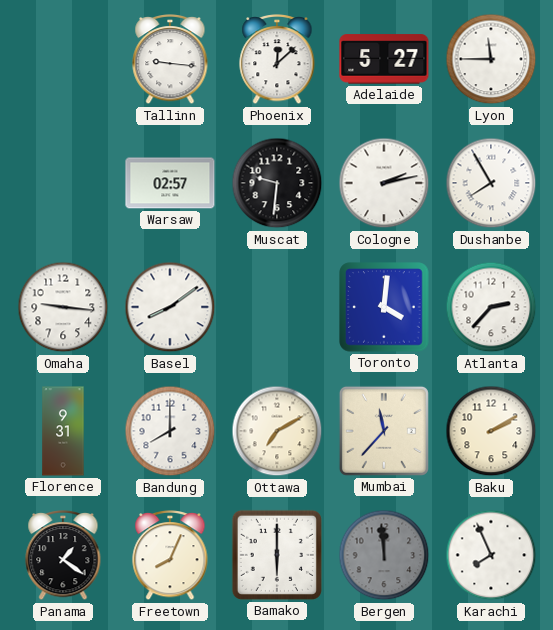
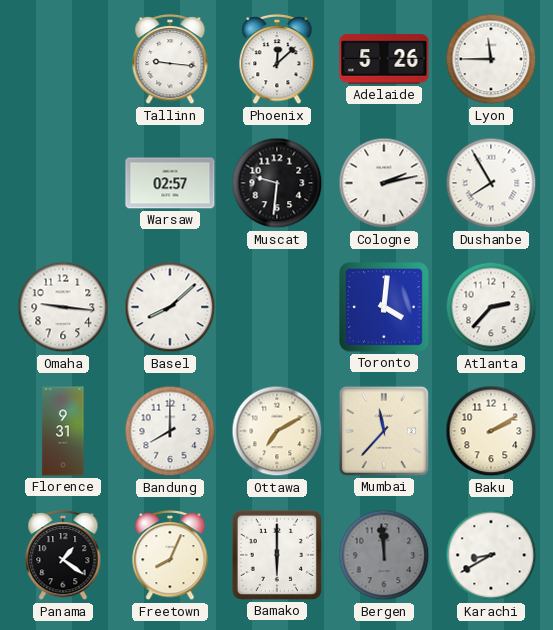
Adelaide: 5:27 -> 5:26
Basel: 8:09 -> 8:08
Karachi: 7:56 -> 8:40
